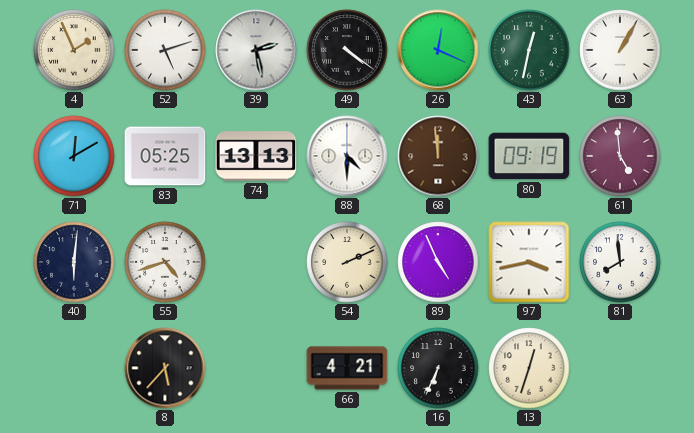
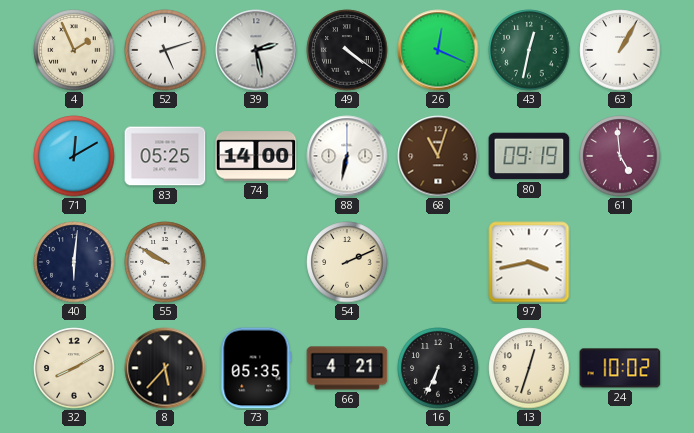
74: 13:13 -> 14:00
88: 4:30 -> 6:32
68: 11:59 -> 11:03
55: 4:42 -> 9:50
89: 4:56 -> none
81: 7:59 -> none
32: none -> 8:10
73: none -> 05:35
24: none -> 10:02
